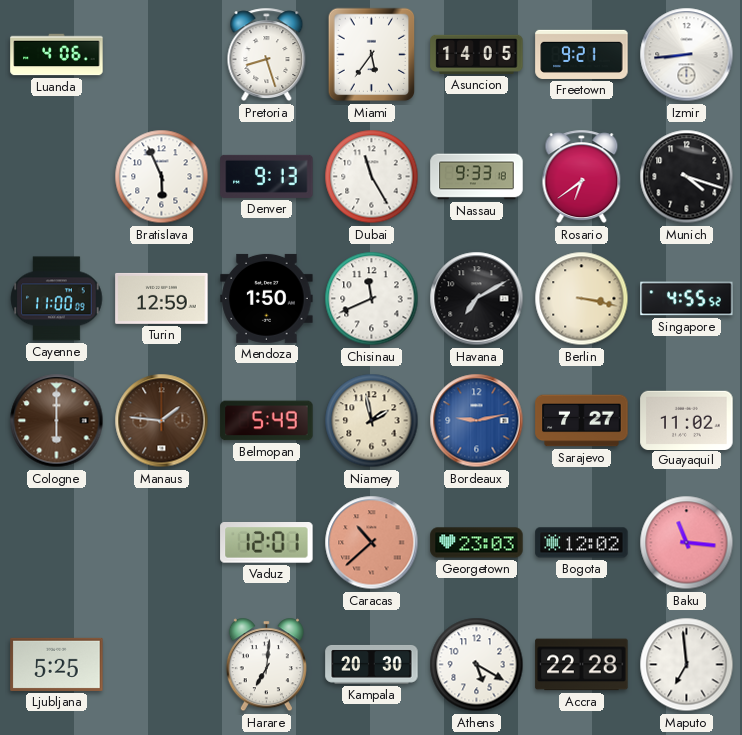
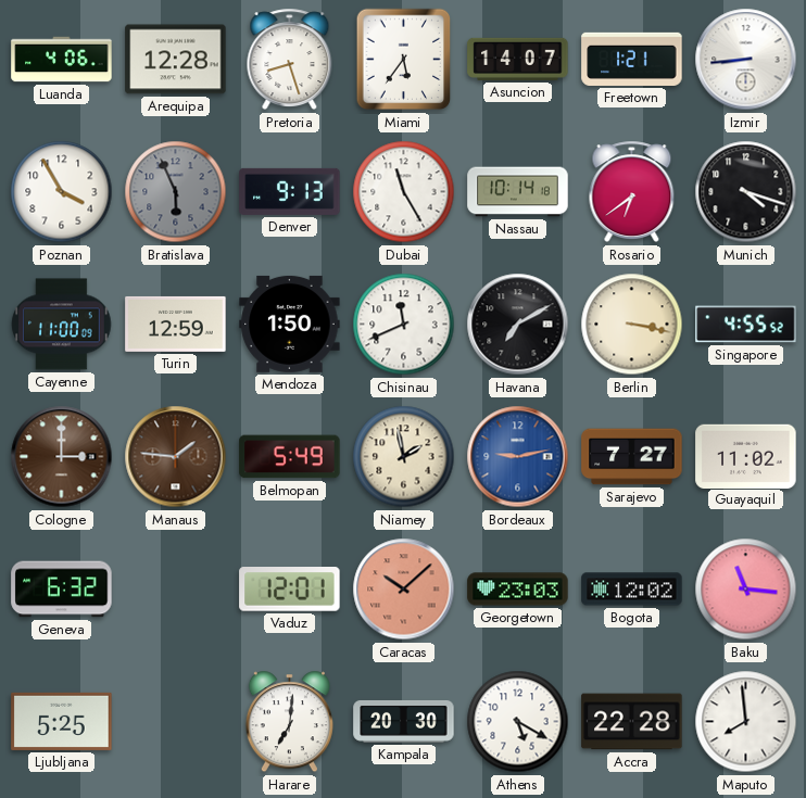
Arequipa: none -> 12:28
Asuncion: 14:05 -> 14:07
Freetown: 9:21 -> 1:21
Poznan: none -> 3:55
Bratislava dial: white -> grey
Nassau: 9:33 -> 10:14
Cologne: 6:00 -> 3:00
Geneva: none -> 6:32
Caracas: 10:38 -> 10:08
Maputo: 6:59 -> 7:59
